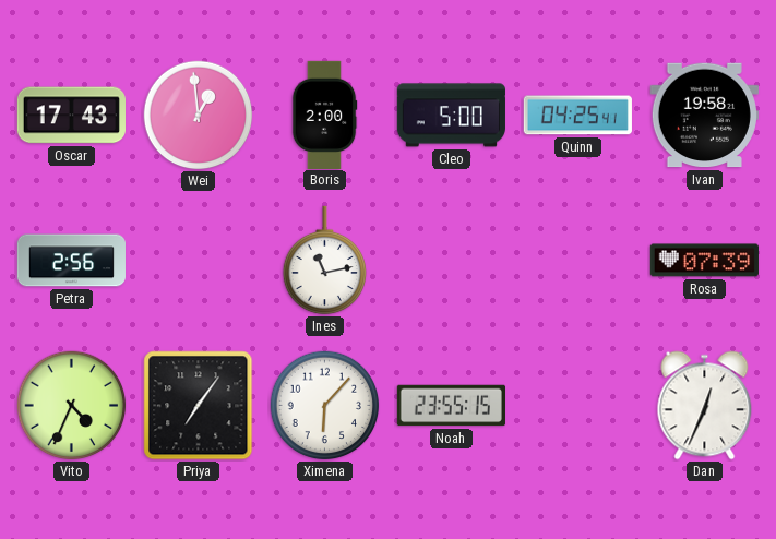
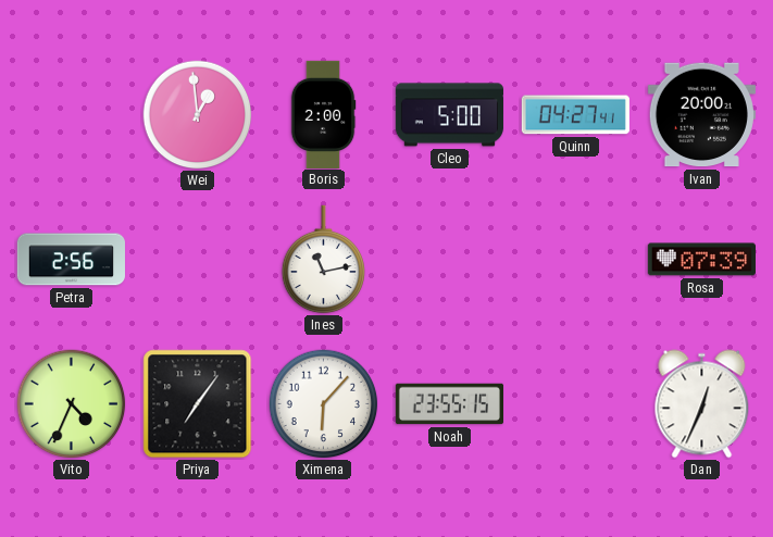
Oscar: 17:43 -> none
Quinn: 04:25 -> 04:27
Ivan: 19:58 -> 20:00
